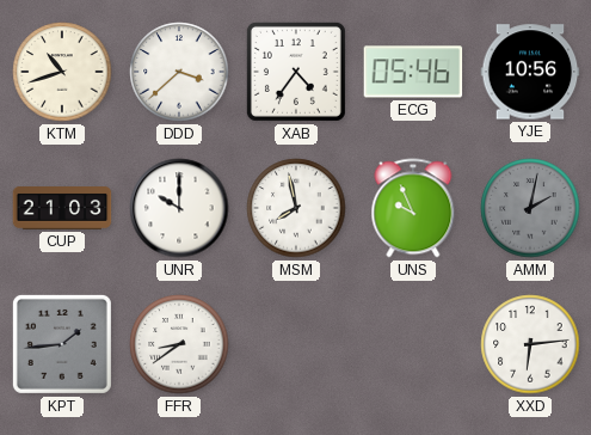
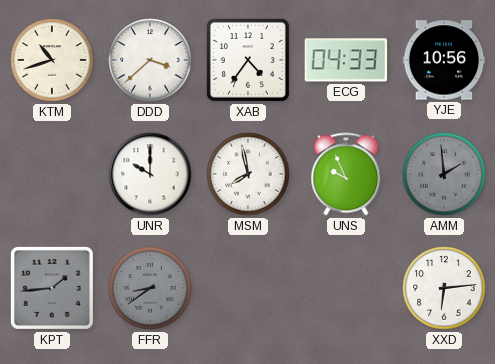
ECG: 05:46 -> 04:33
CUP: 21:03 -> none
AMM: 2:02 -> 1:59
FFR dial: white -> grey
